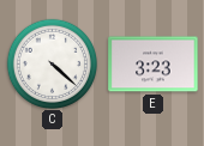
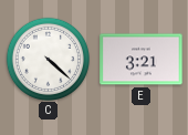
E: 3:23 -> 3:21
